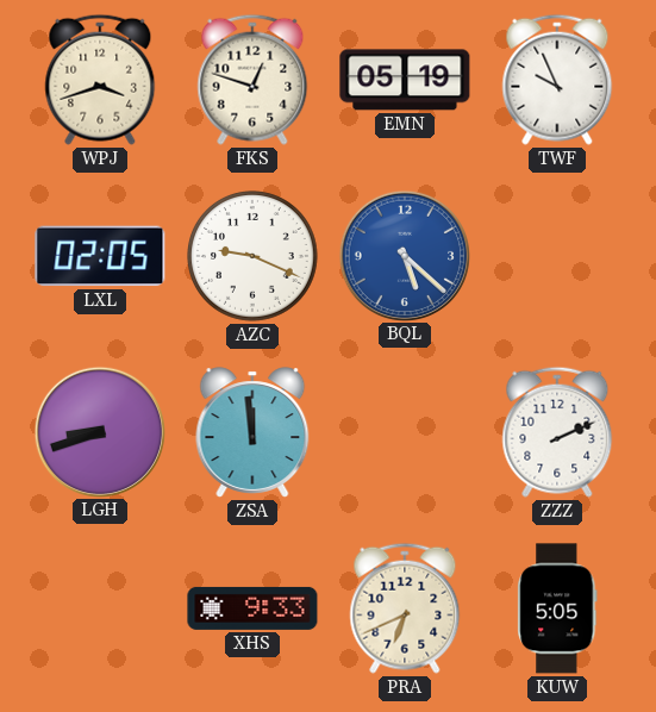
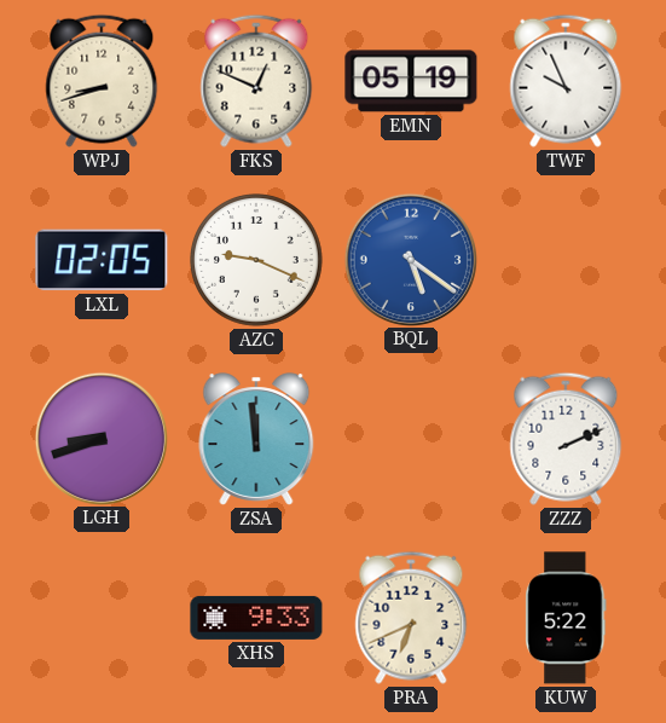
WPJ: 3:42 -> 8:42
FKS: 12:48 -> 12:49
BQL: 5:22 -> 5:21
KUW: 5:05 -> 5:22
